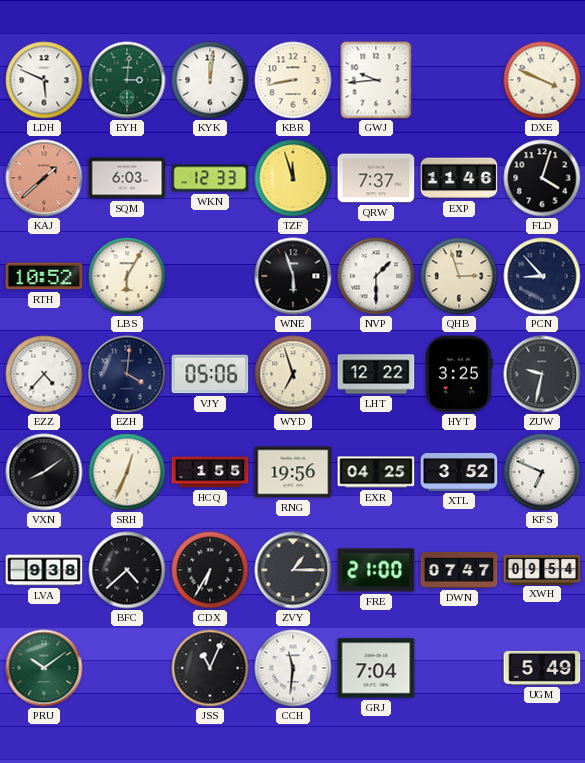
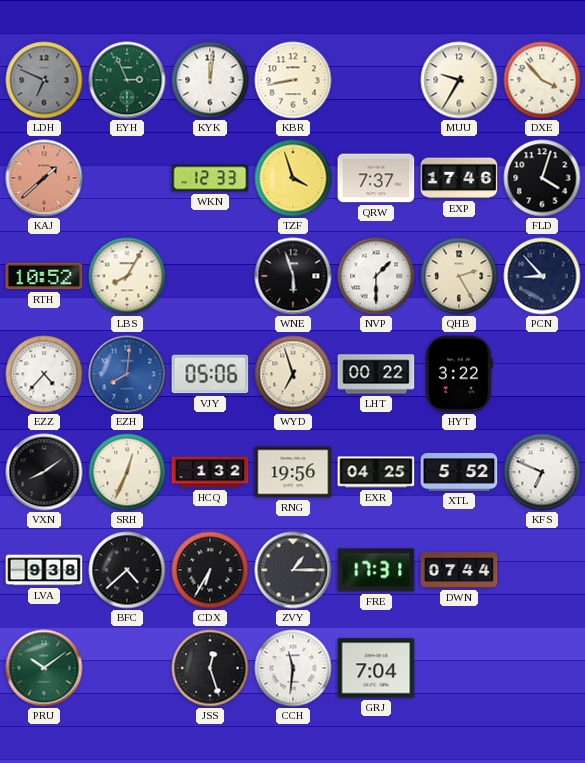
LDH: 5:49 -> 6:49
LDH dial: white -> grey
EYH: 3:01 -> 2:56
GWJ: 9:44 -> none
MUU: none -> 9:35
DXE: 3:49 -> 3:53
SQM: 6:03 -> none
TZF: 11:57 -> 3:57
EXP: 11:46 -> 17:46
LBS: 6:05 -> 8:05
QHB: 2:57 -> 2:25
EZH: 4:01 -> 8:01
EZH dial: navy -> blue
LHT: 12:22 -> 00:22
HYT: 3:25 -> 3:22
ZUW: 9:32 -> none
HCQ: 1:55 -> 1:32
XTL: 3:52 -> 5:52
FRE: 21:00 -> 17:31
DWN: 07:47 -> 07:44
XWH: 09:54 -> none
JSS: 11:04 -> 12:27
UGM: 5:49 -> none
